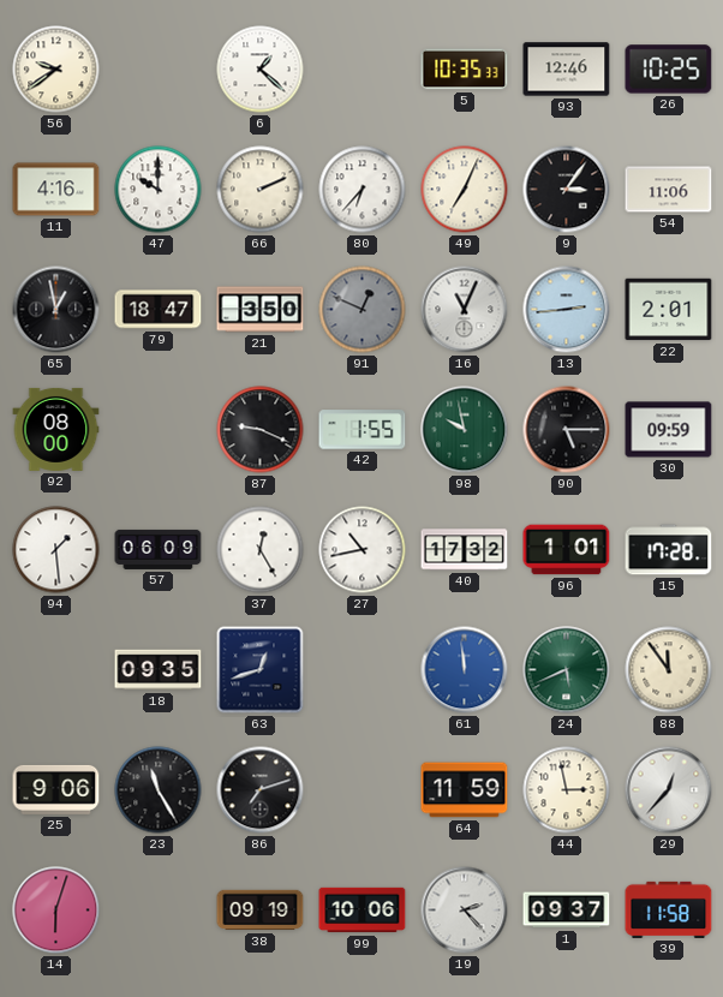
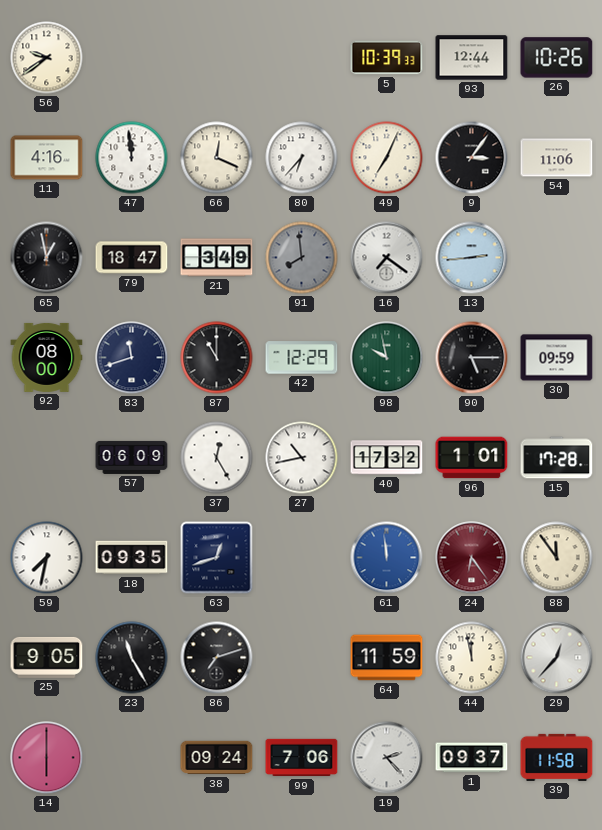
6: 1:22 -> none
5: 10:35 -> 10:39
93: 12:46 -> 12:44
26: 10:25 -> 10:26
47: 10:00 -> 11:59
66: 2:11 -> 12:19
21: 3:50 -> 3:49
91: 12:49 -> 7:59
16: 11:04 -> 7:21
22: 2:01 -> none
83: none -> 11:42
87: 9:19 -> 11:00
42: 1:55 -> 12:29
94: 1:29 -> none
59: none -> 7:32
24: 5:41 -> 6:24
24 dial: green -> burgundy
25: 9:06 -> 9:05
44: 2:58 -> 11:58
14: 6:03 -> 6:00
38: 09:19 -> 09:24
99: 10:06 -> 7:06
